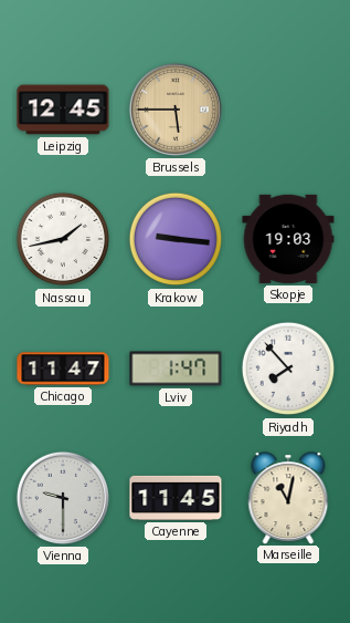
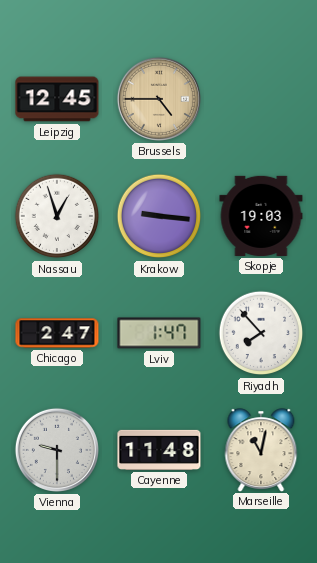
Brussels: 5:45 -> 4:45
Nassau: 1:43 -> 12:57
Chicago: 11:47 -> 2:47
Cayenne: 11:45 -> 11:48
